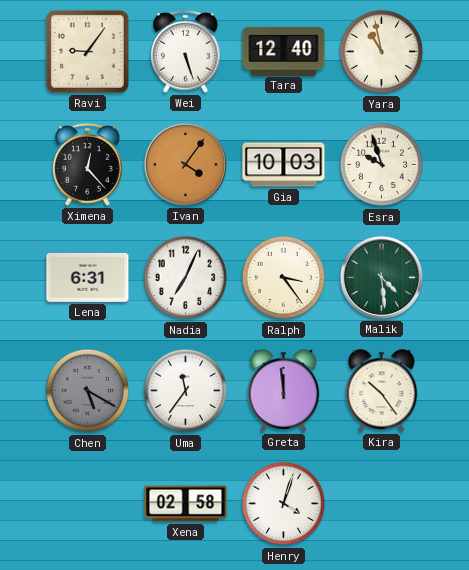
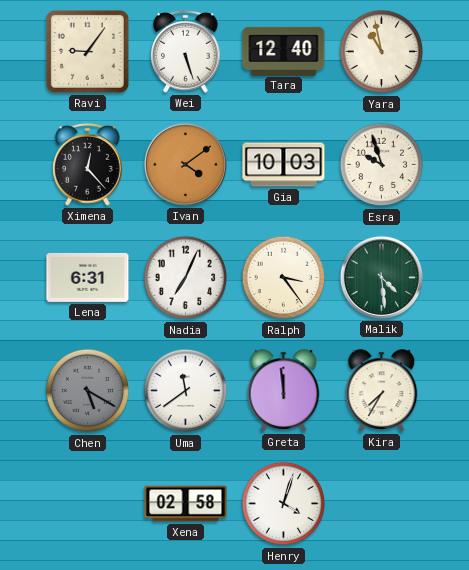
Ivan: 4:06 -> 4:09
Uma: 11:36 -> 11:39
Kira: 10:24 -> 7:35
